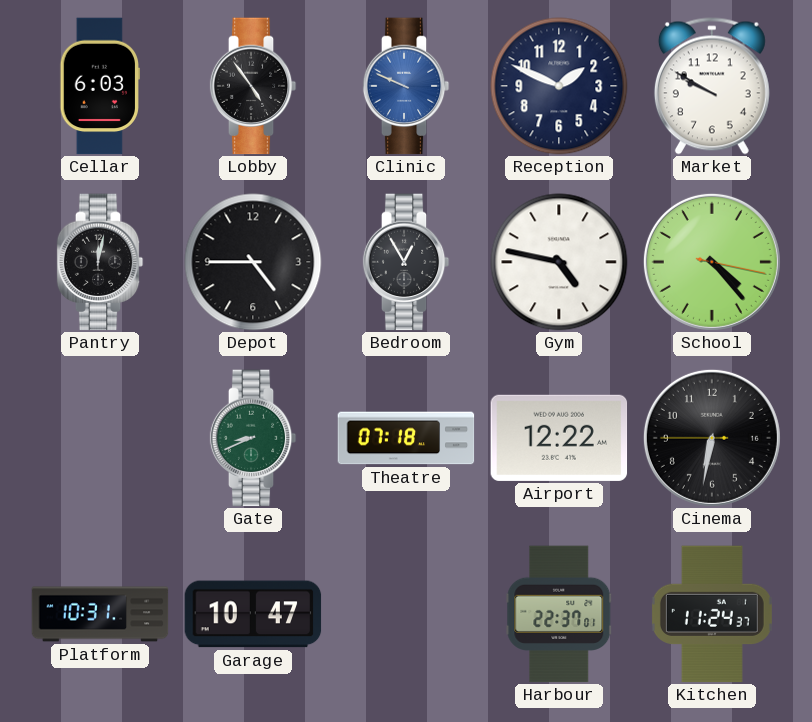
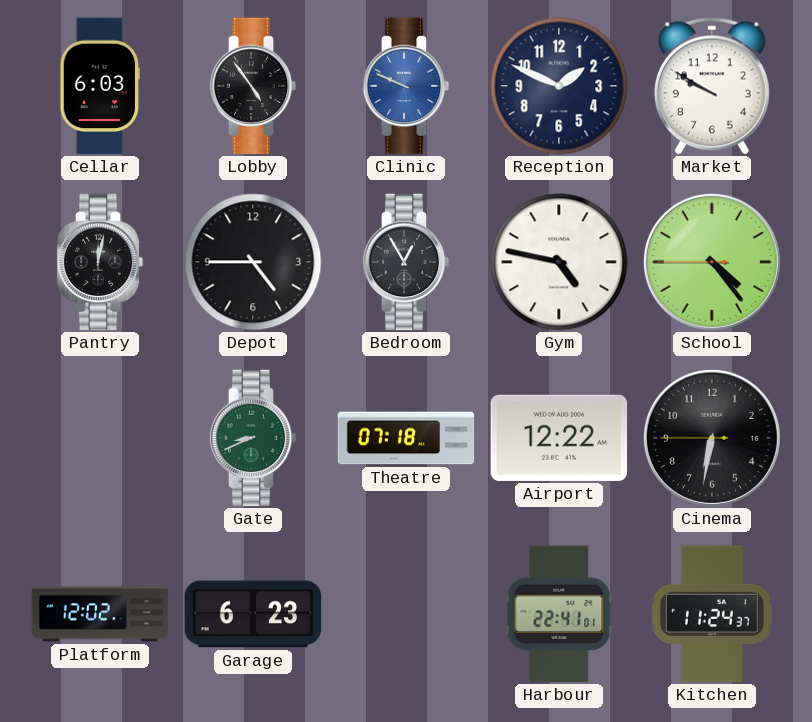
School: 4:23:17 -> 4:23:45
Platform: 10:31 -> 12:02
Garage: 10:47 -> 6:23
Harbour: 22:37 -> 22:41
